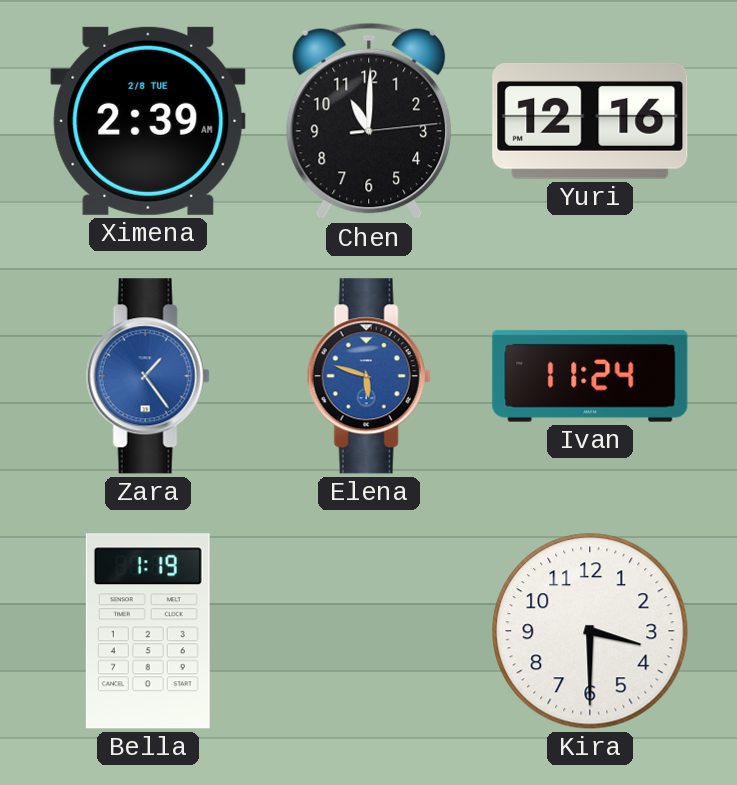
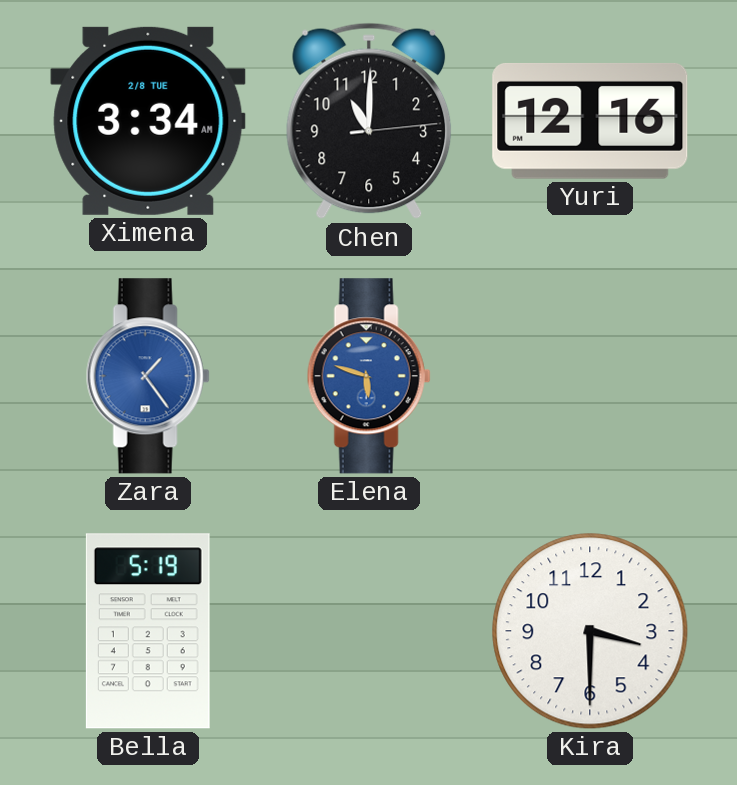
Ximena: 2:39 -> 3:34
Ivan: 11:24 -> none
Bella: 1:19 -> 5:19
